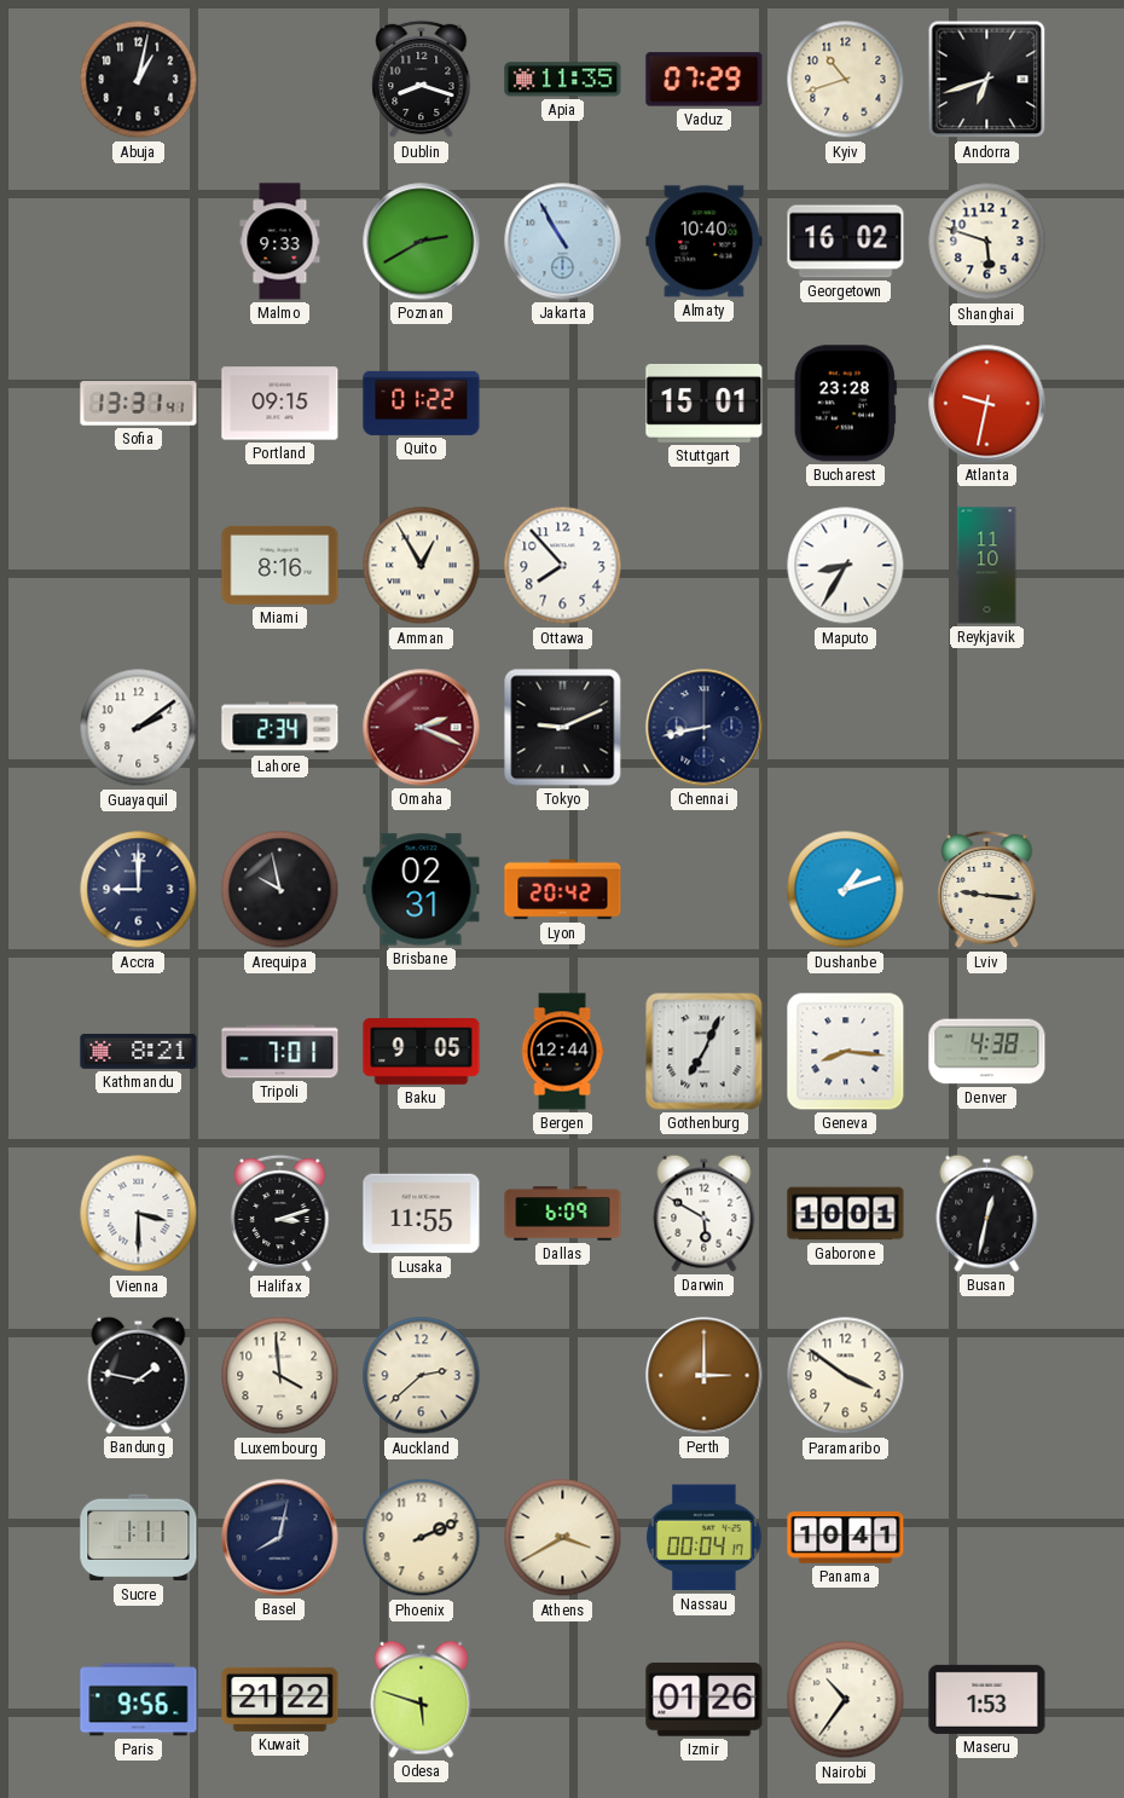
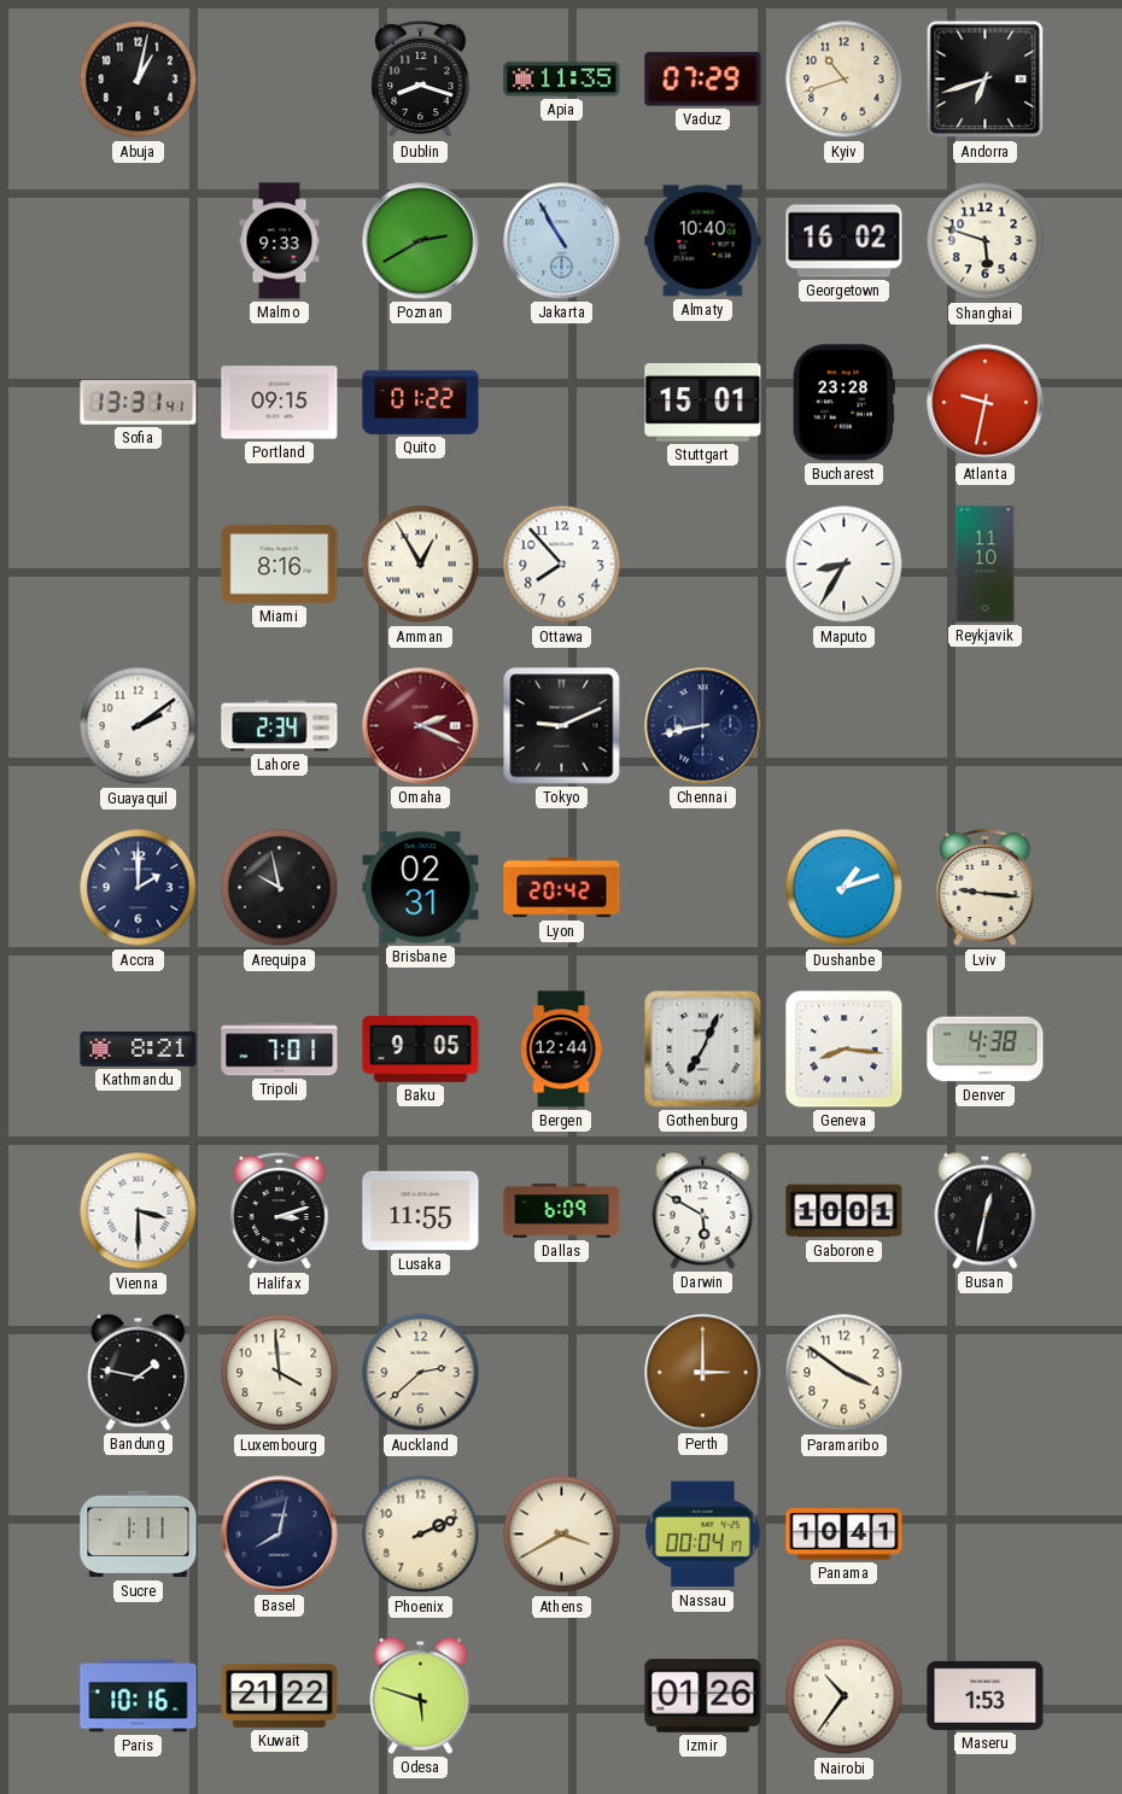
Accra: 9:00 -> 2:00
Paris: 9:56 -> 10:16
